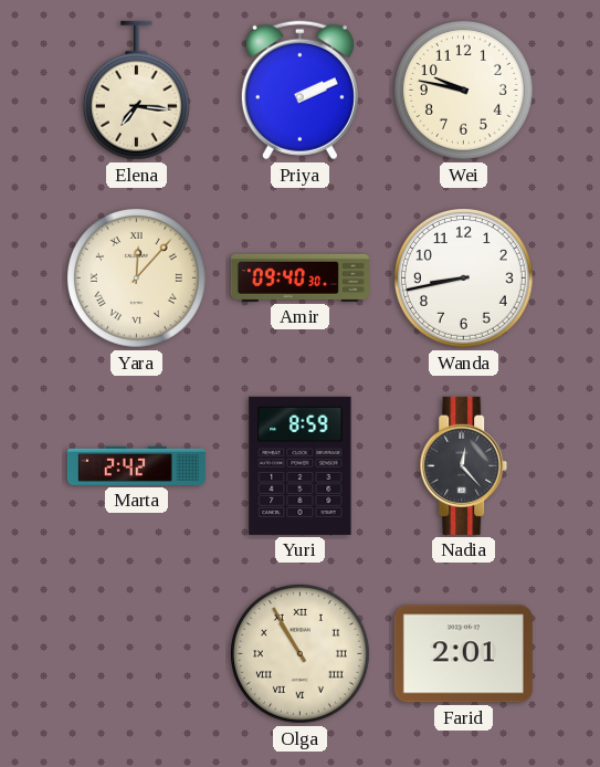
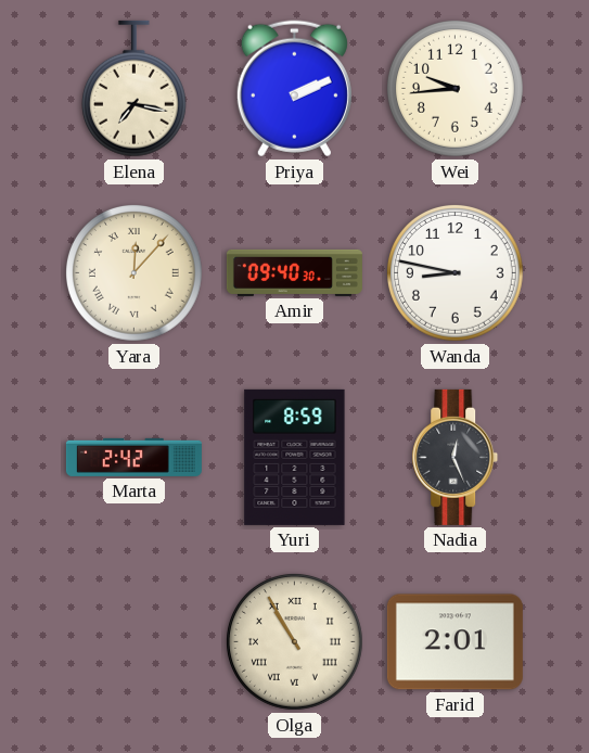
Elena: 7:16 -> 7:17
Wei: 9:47 -> 9:44
Wanda: 8:43 -> 8:47
Nadia: 12:23 -> 12:26
